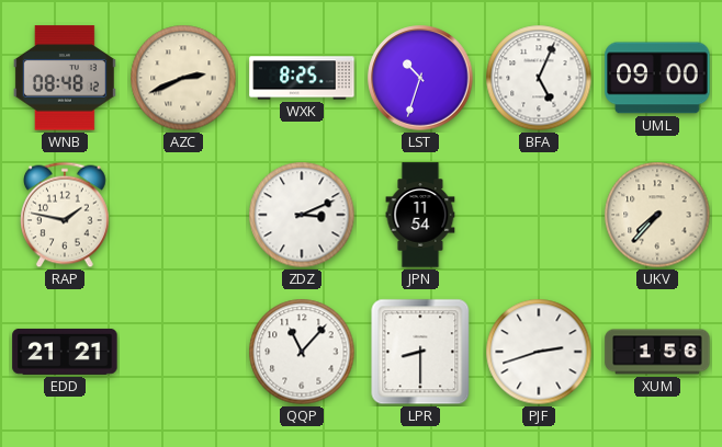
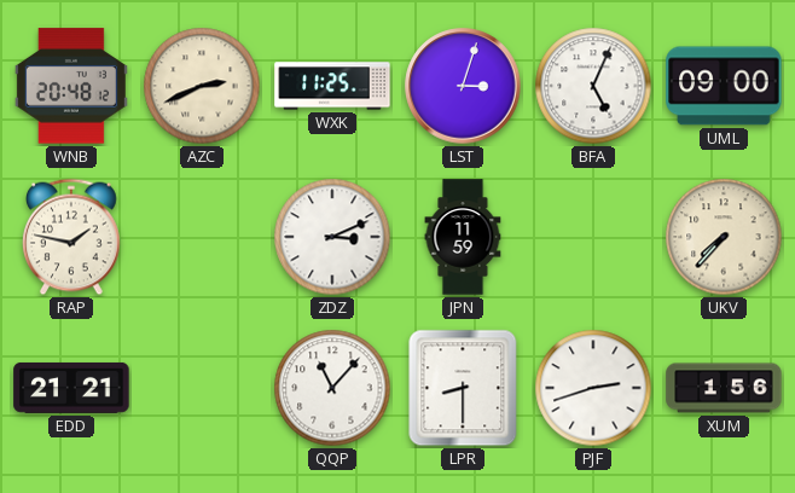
WNB: 08:48 -> 20:48
WXK: 8:25 -> 11:25
LST: 10:33 -> 3:03
JPN: 11:54 -> 11:59
